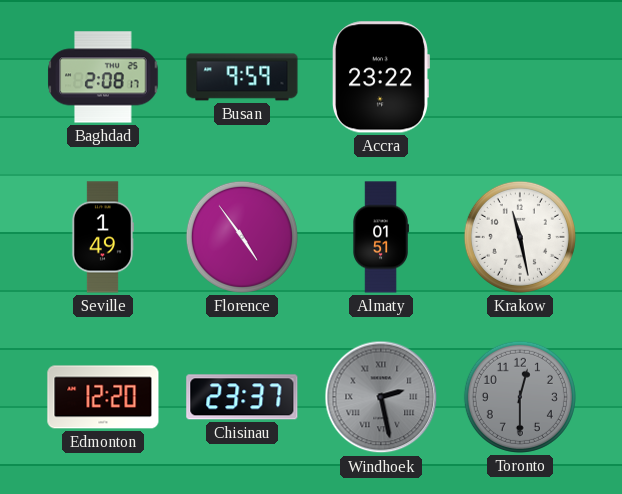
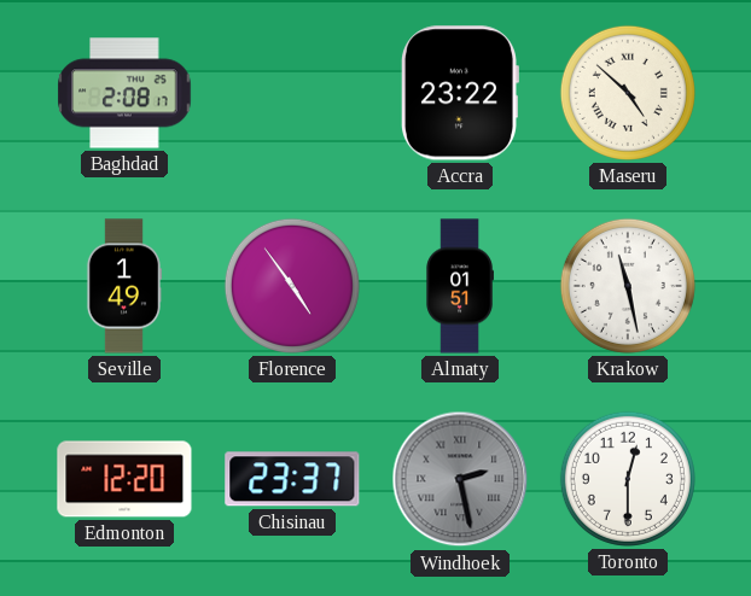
Busan: 9:59 -> none
Maseru: none -> 4:52
Toronto dial: grey -> white
